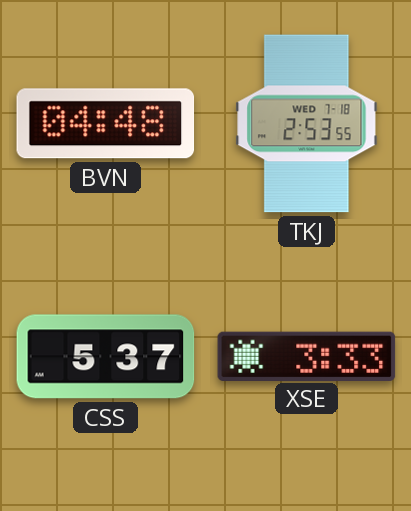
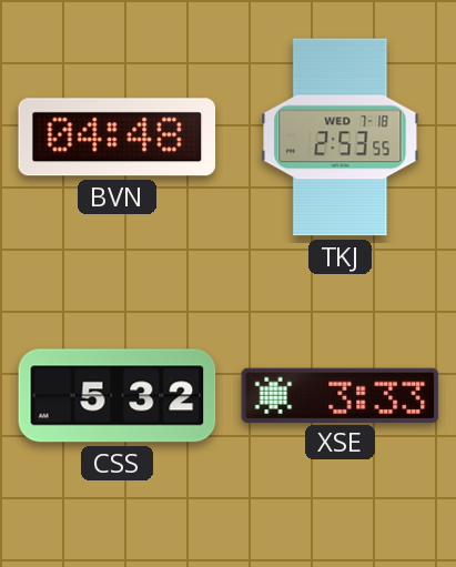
CSS: 5:37 -> 5:32
